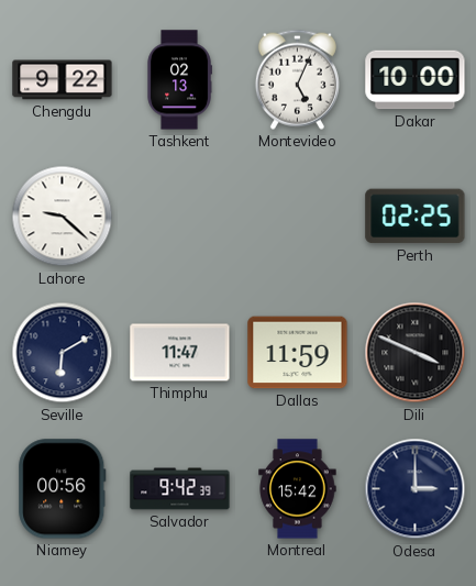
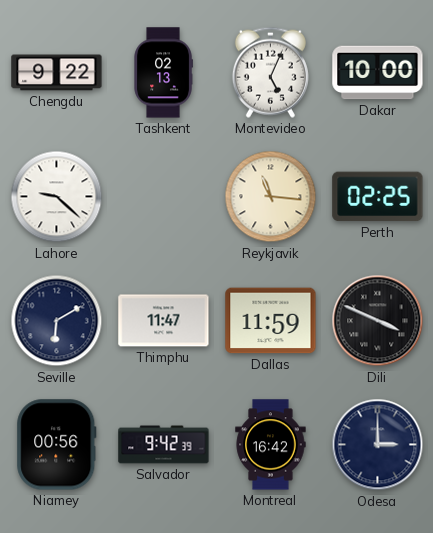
Reykjavik: none -> 11:16
Montreal: 15:42 -> 16:42
